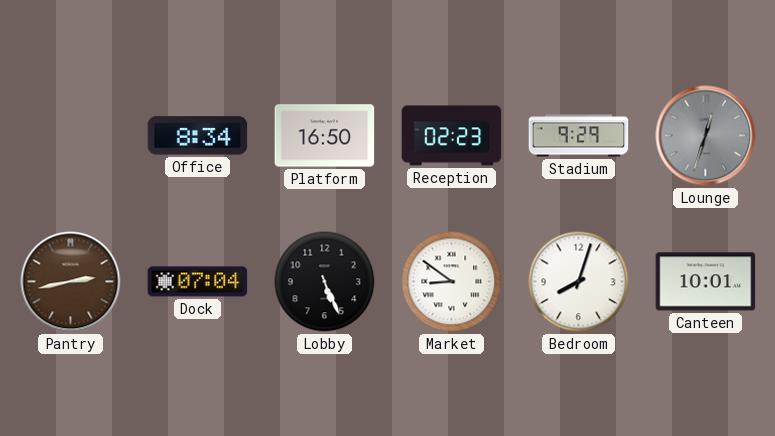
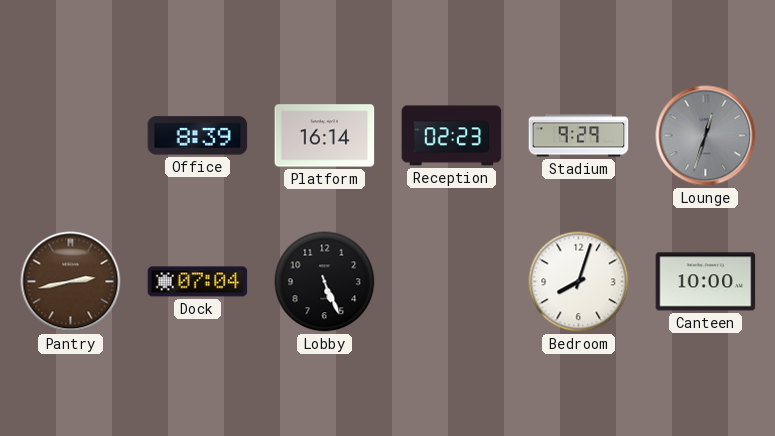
Office: 8:34 -> 8:39
Platform: 16:50 -> 16:14
Market: 8:51 -> none
Canteen: 10:01 -> 10:00
